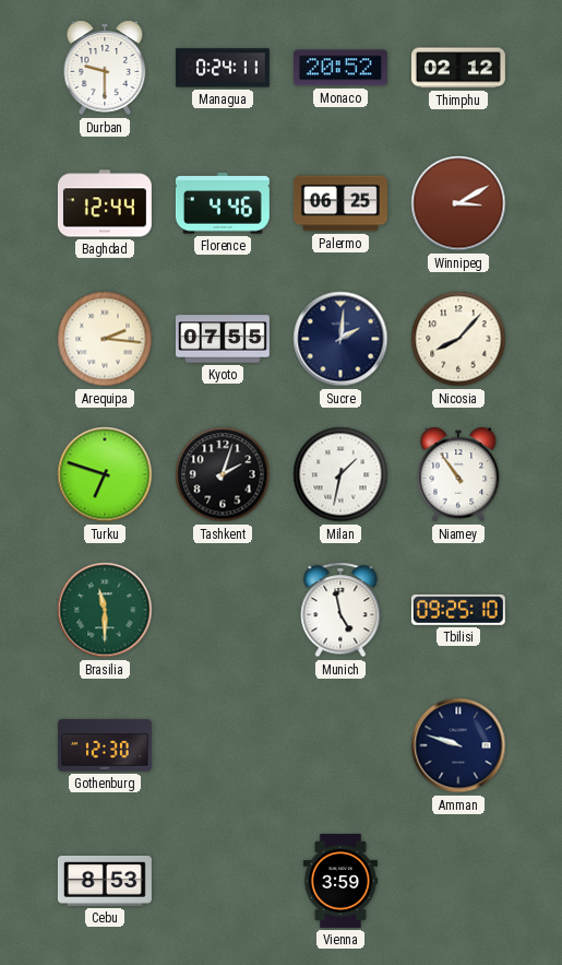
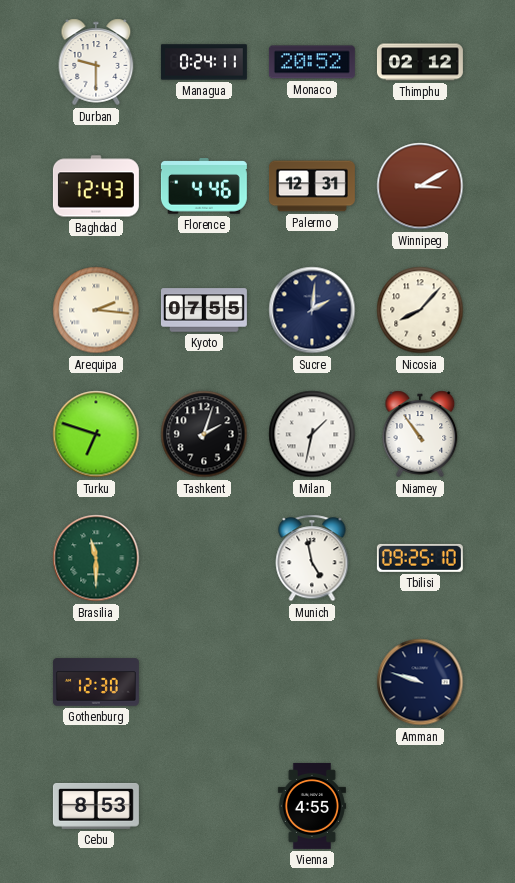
Baghdad: 12:44 -> 12:43
Palermo: 06:25 -> 12:31
Vienna: 3:59 -> 4:55
